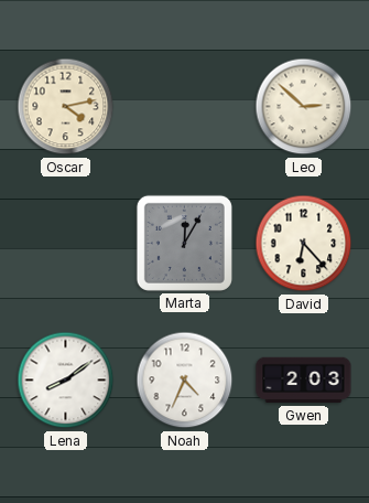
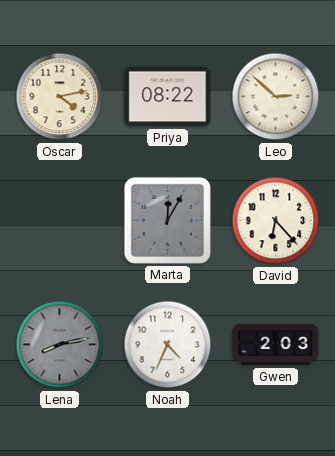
Priya: none -> 08:22
Lena: 8:09 -> 8:13
Lena dial: white -> grey
